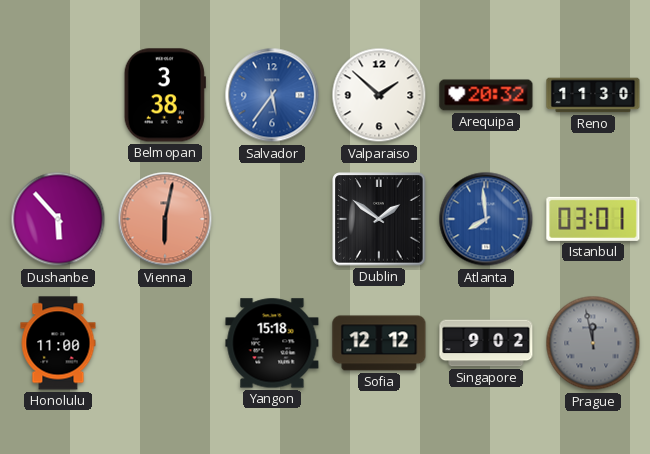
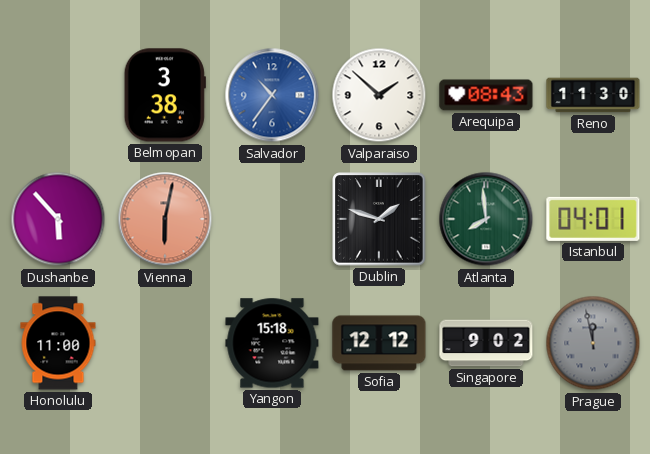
Salvador: 5:36 -> 10:36
Arequipa: 20:32 -> 08:43
Dublin: 1:51 -> 1:48
Atlanta dial: blue -> green
Istanbul: 03:01 -> 04:01
